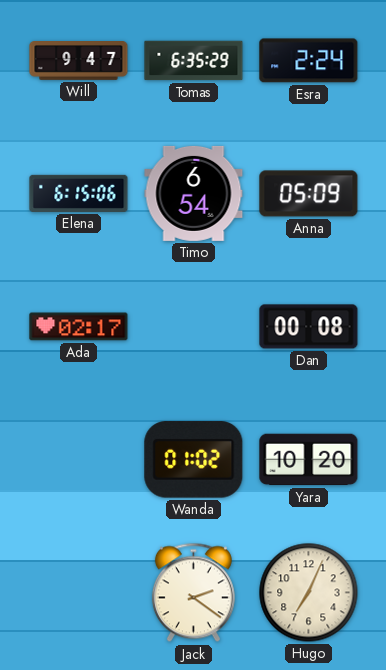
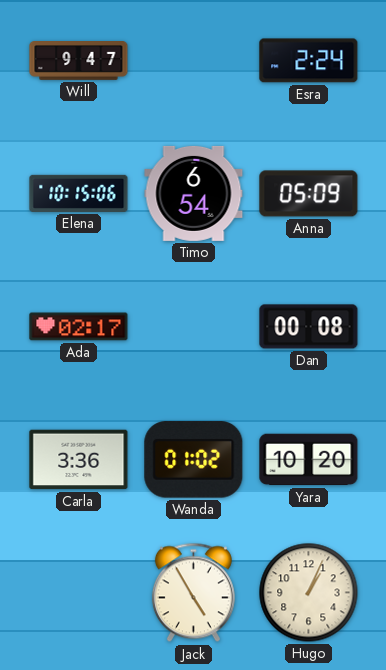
Tomas: 6:35 -> none
Elena: 6:15 -> 10:15
Carla: none -> 3:36
Jack: 2:21 -> 4:55
Hugo: 7:04 -> 1:04
